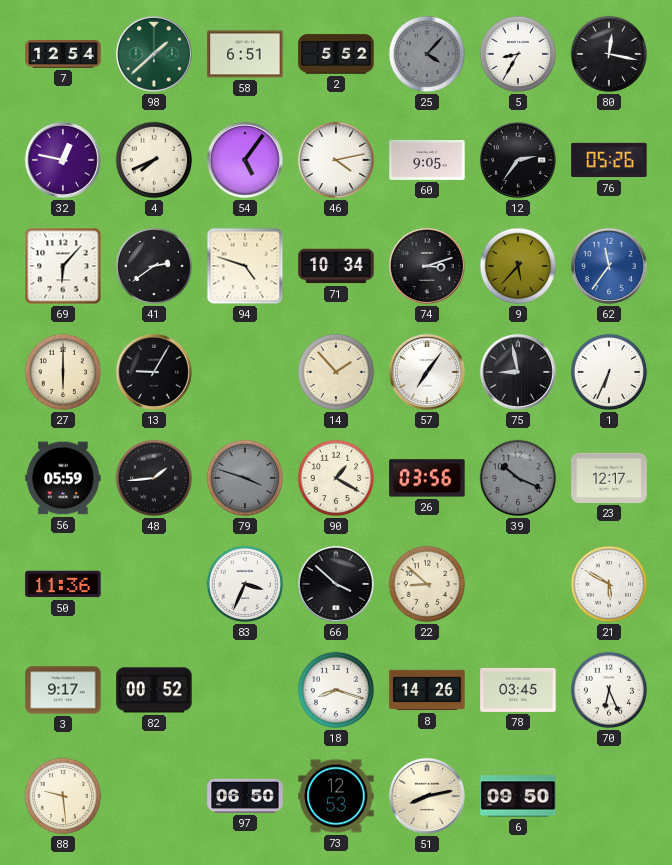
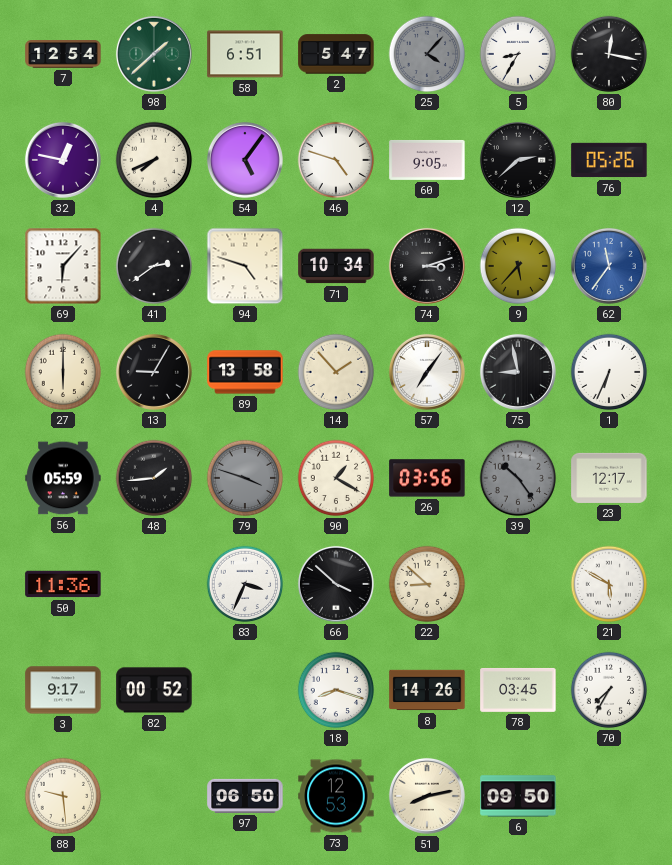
2: 5:52 -> 5:47
46: 4:13 -> 4:48
12: 2:36 -> 2:38
89: none -> 13:58
39: 10:19 -> 10:24
70: 6:26 -> 7:35
